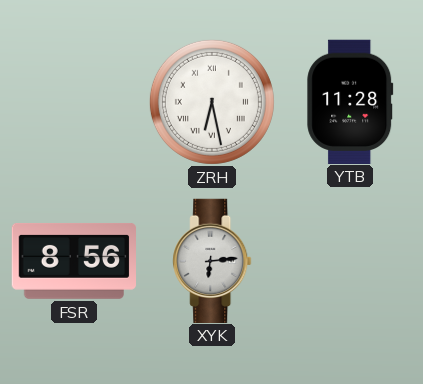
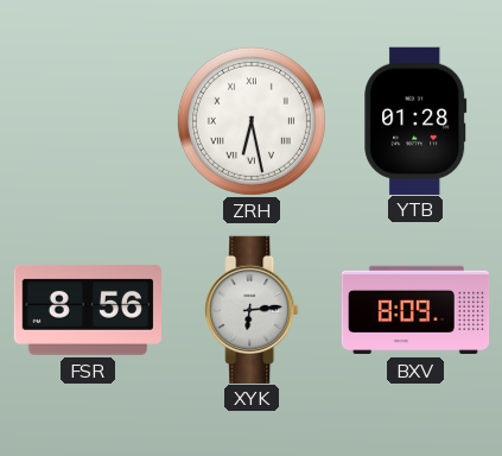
YTB: 11:28 -> 01:28
BXV: none -> 8:09
